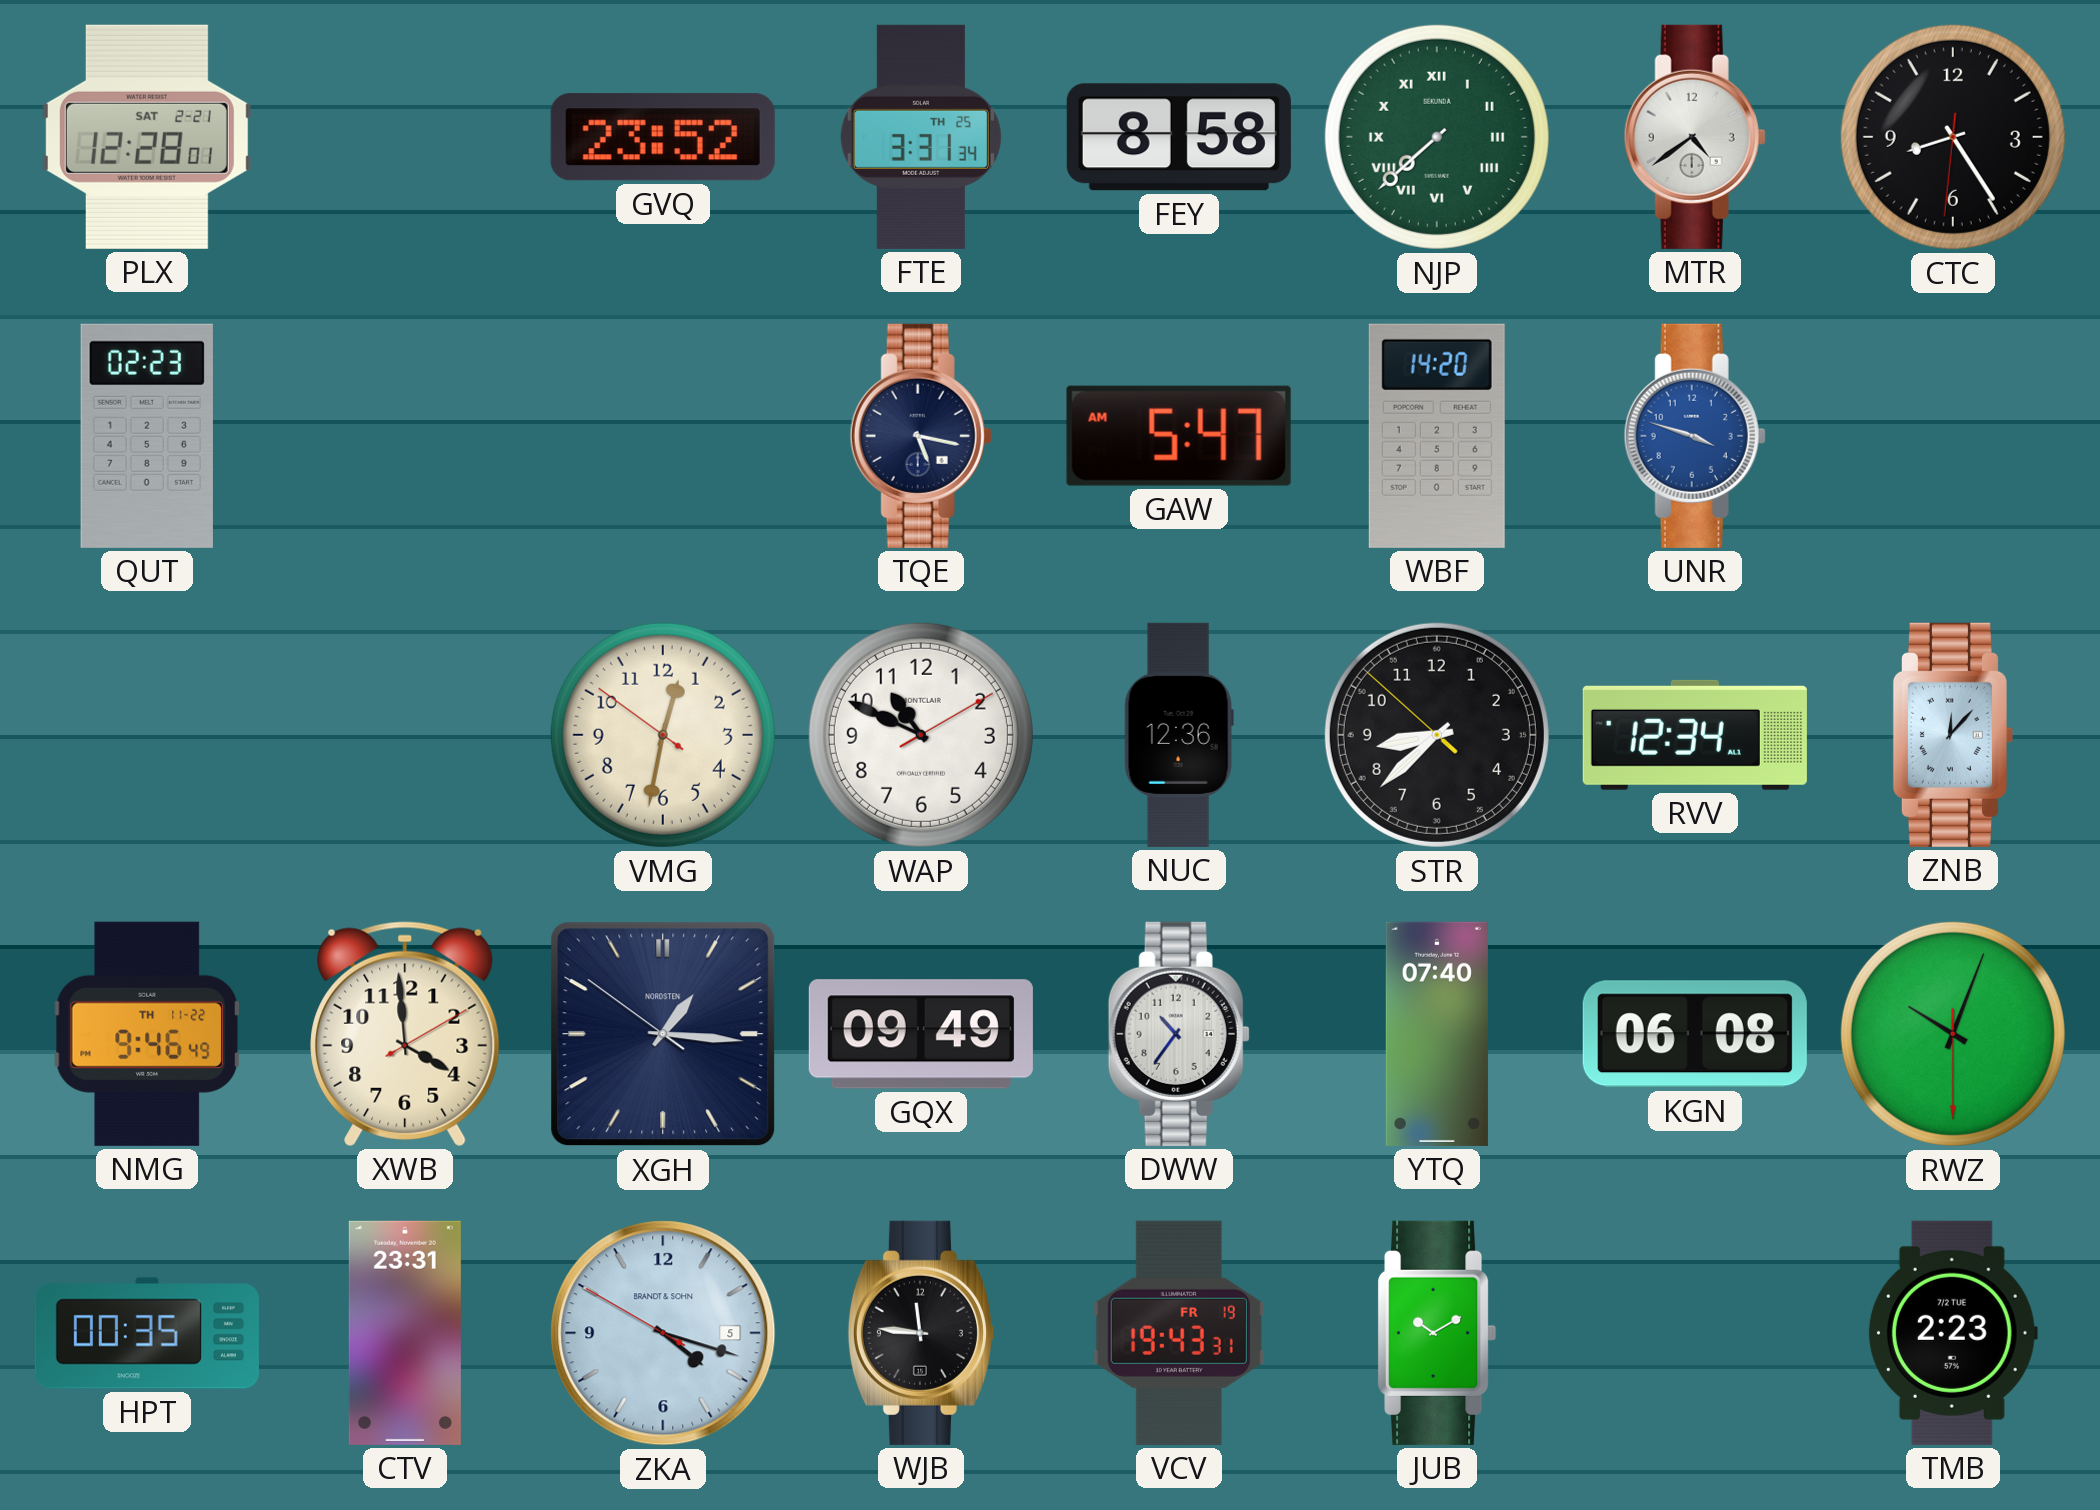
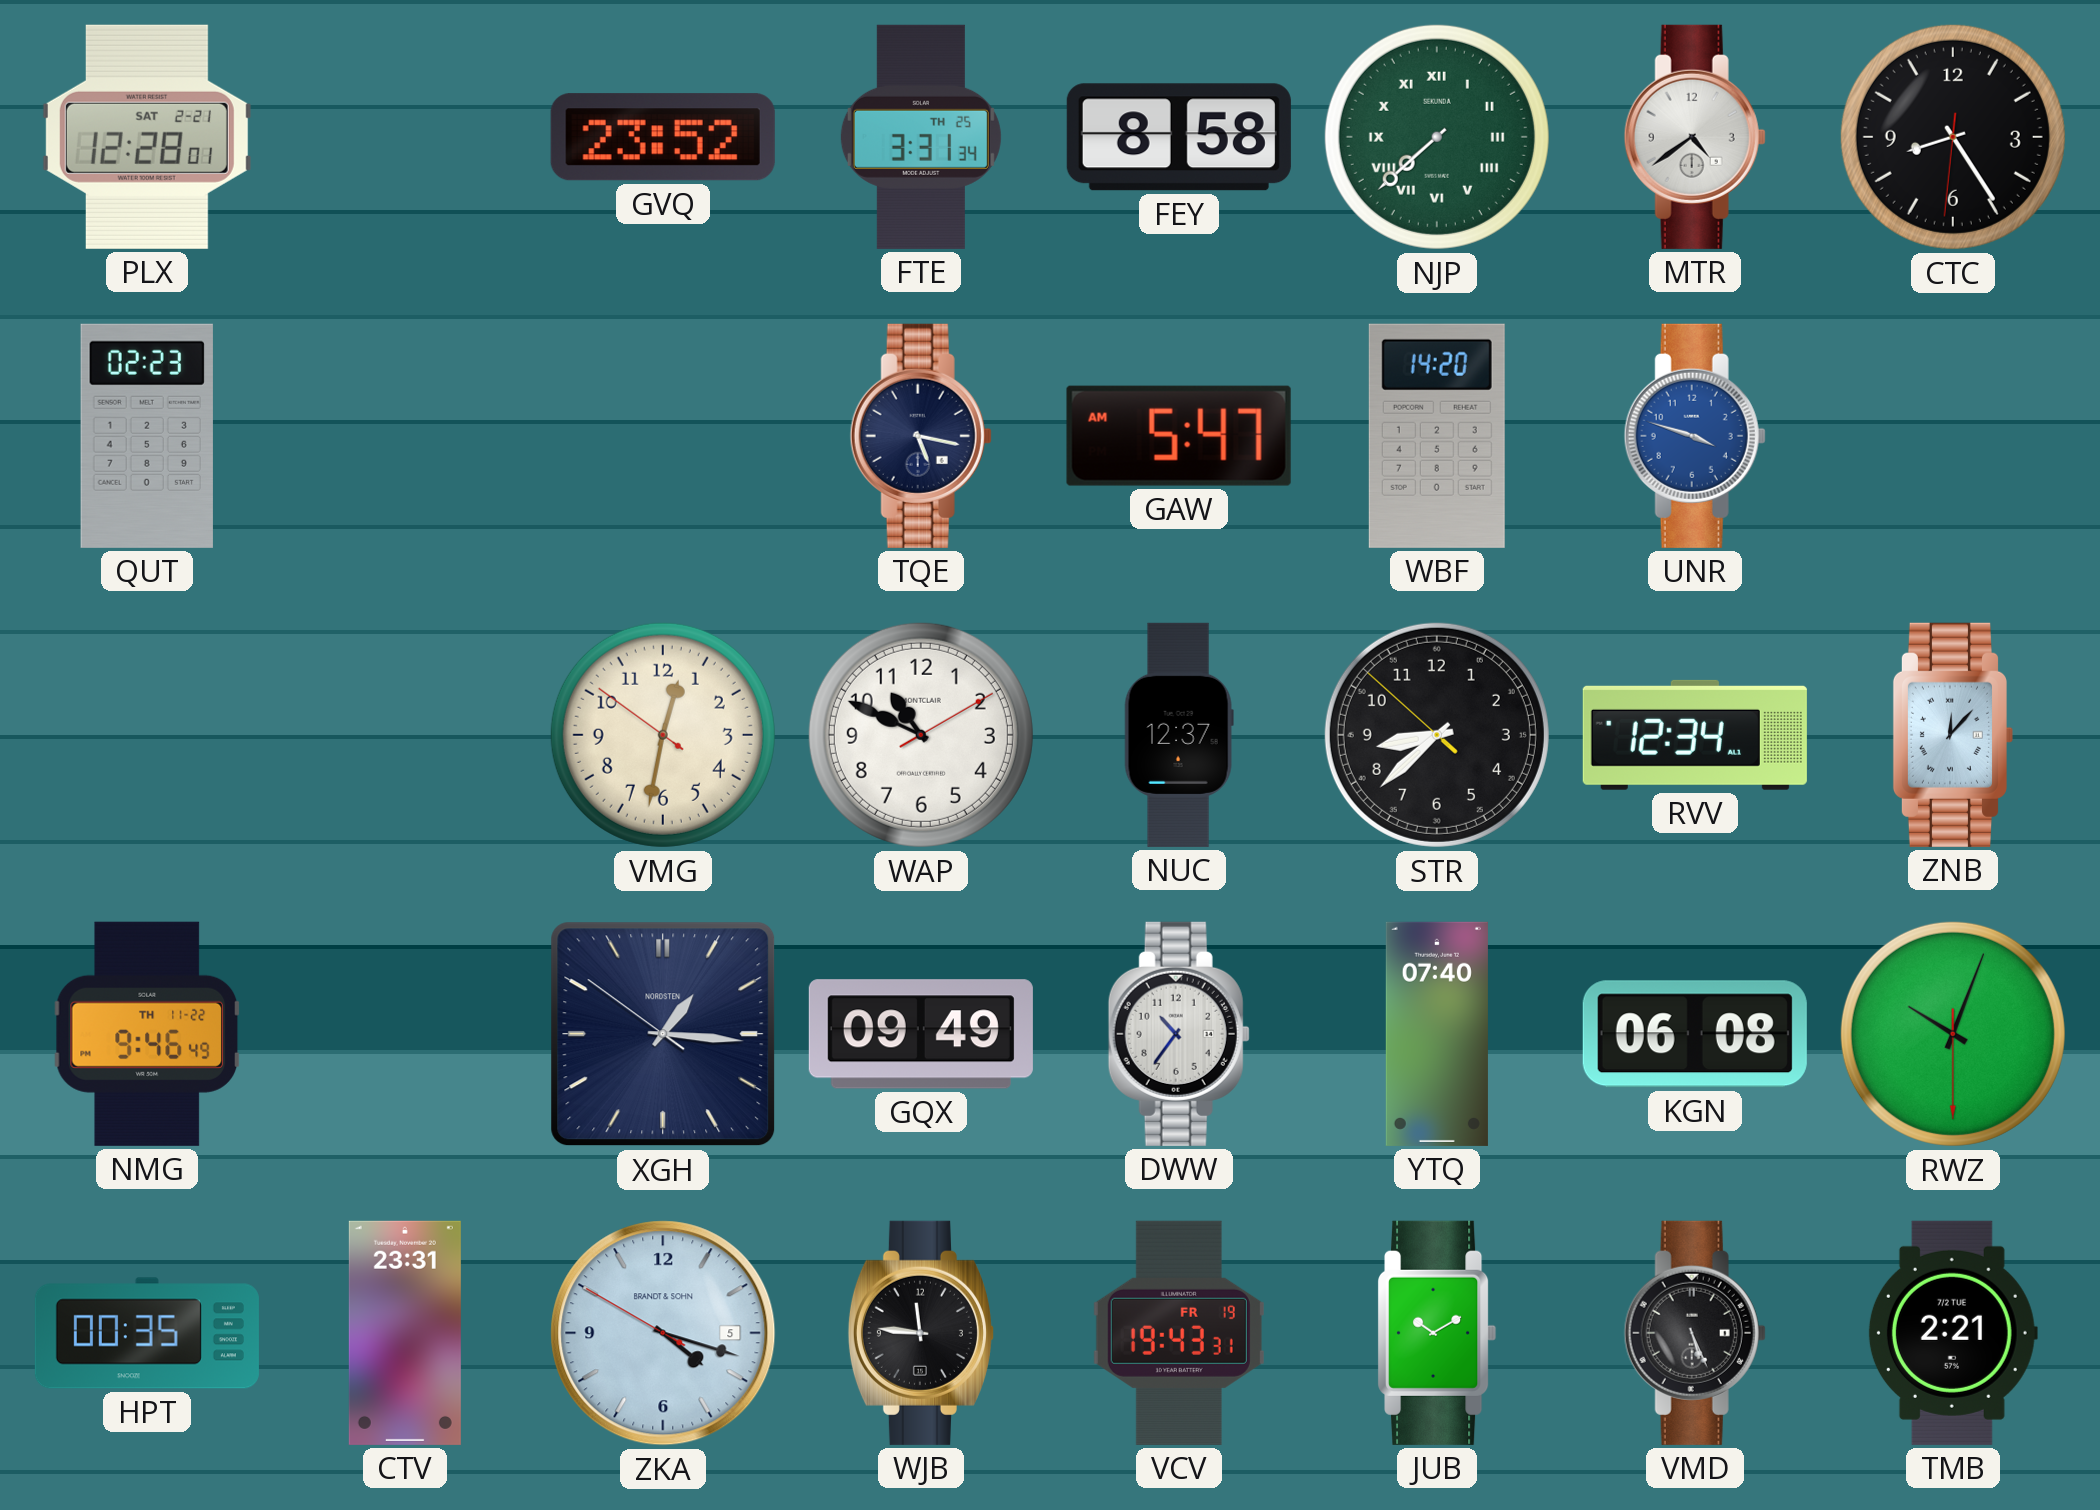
NUC: 12:36 -> 12:37
XWB: 3:59 -> none
VMD: none -> 5:26
TMB: 2:23 -> 2:21
